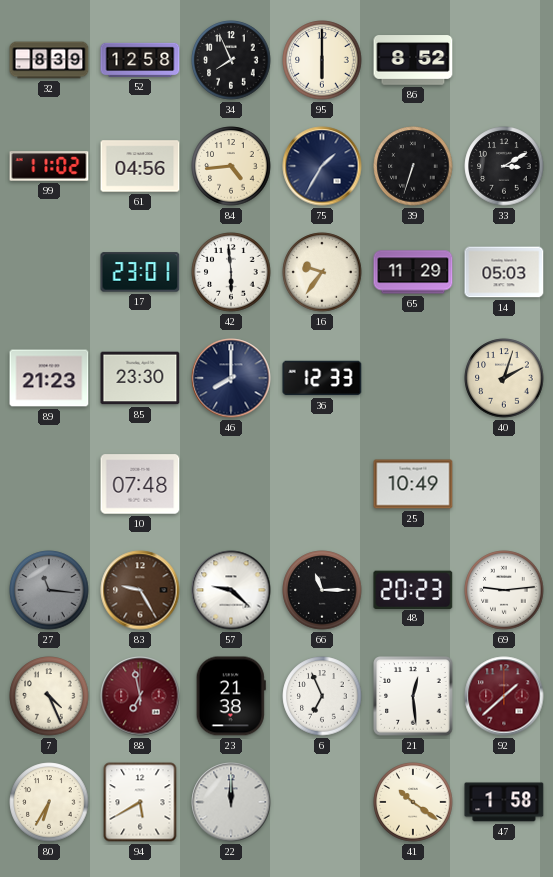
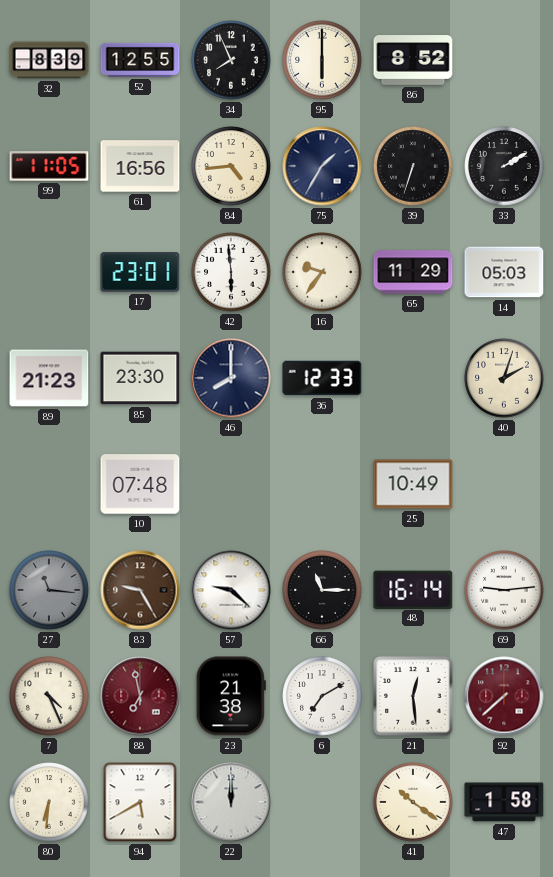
52: 12:58 -> 12:55
99: 11:02 -> 11:05
61: 04:56 -> 16:56
33: 3:10 -> 2:10
48: 20:23 -> 16:14
6: 6:56 -> 7:10
92: 1:38 -> 7:38
80: 6:35 -> 6:31
